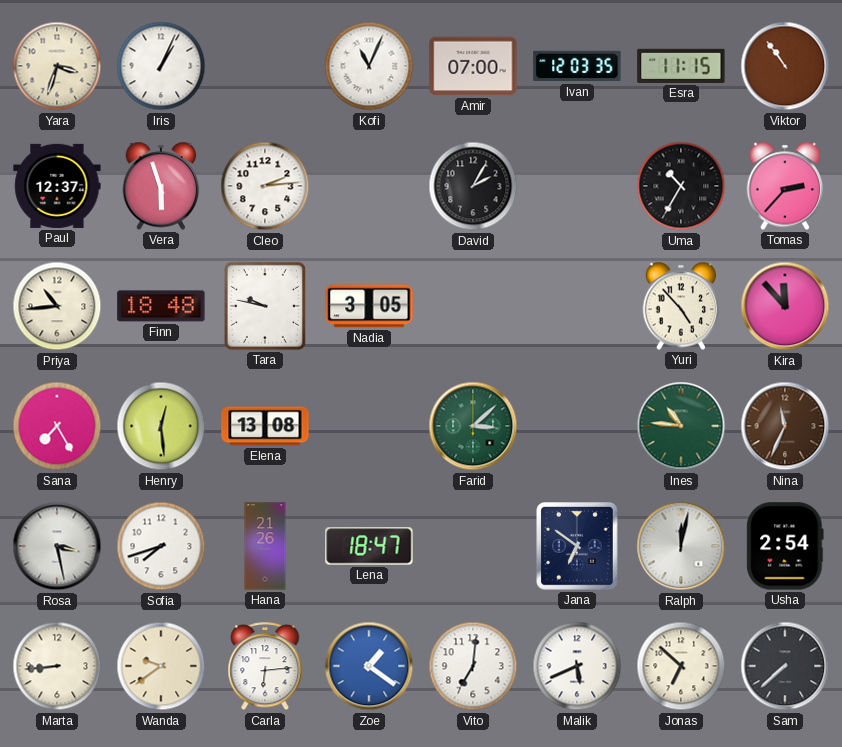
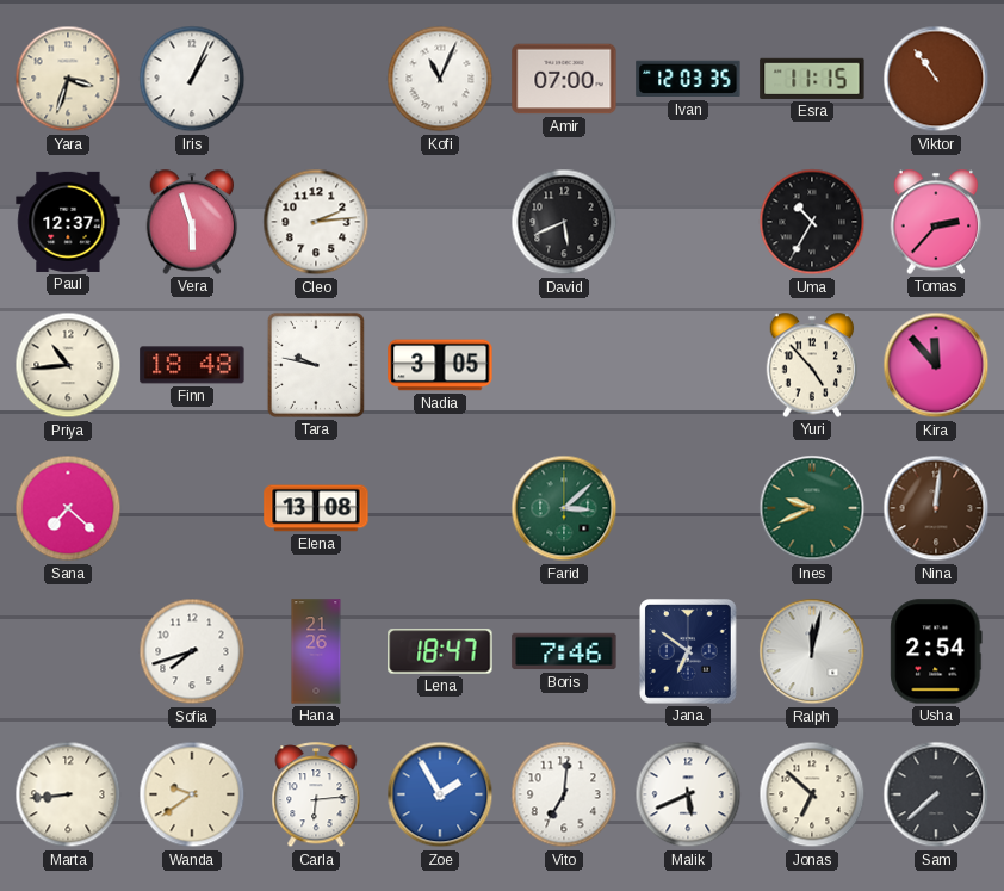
David: 2:05 -> 5:41
Sana: 7:25 -> 7:22
Henry: 12:29 -> none
Ines: 10:46 -> 9:41
Nina: 11:34 -> 12:01
Rosa: 3:28 -> none
Boris: none -> 7:46
Zoe: 1:21 -> 1:55
